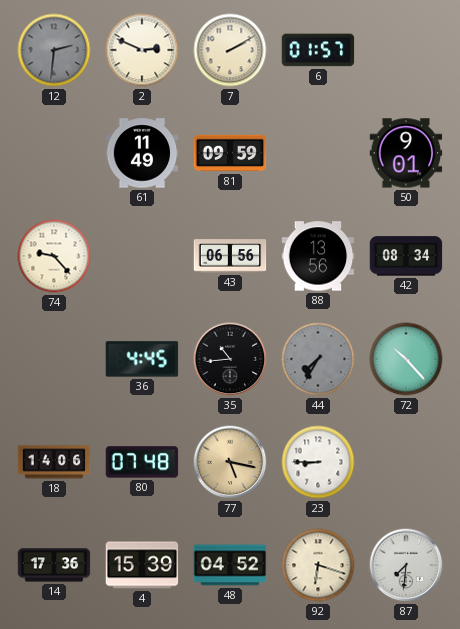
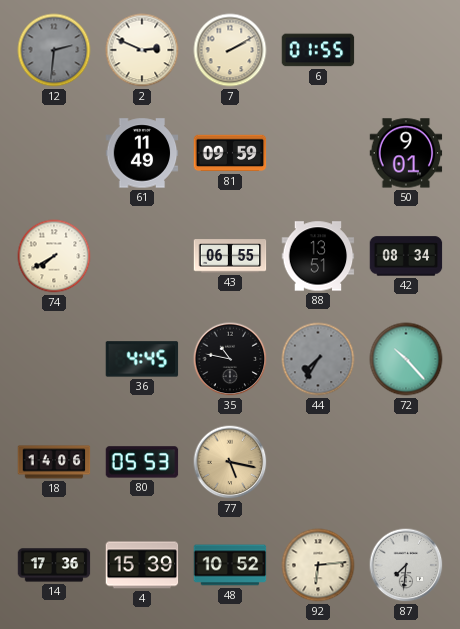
6: 01:57 -> 01:55
74: 9:23 -> 7:40
43: 06:56 -> 06:55
88: 13:56 -> 13:51
35: 10:44 -> 10:47
80: 07:48 -> 05:53
23: 8:45 -> none
48: 04:52 -> 10:52
92: 6:18 -> 6:14
